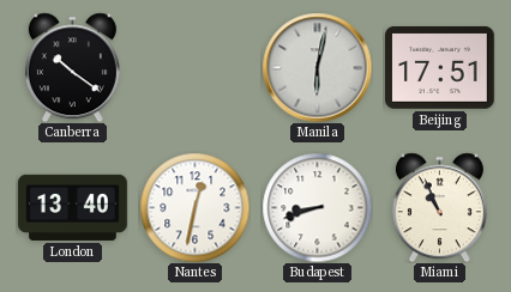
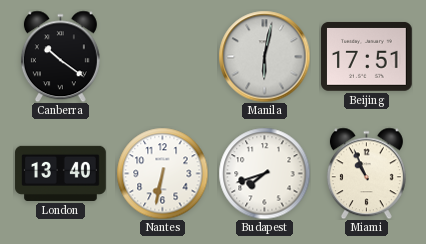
Nantes: 12:32 -> 6:32
Budapest: 8:42 -> 7:42
